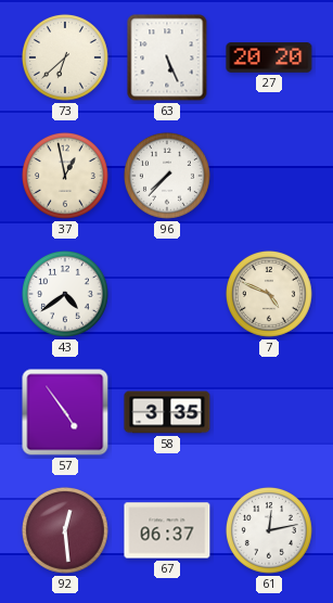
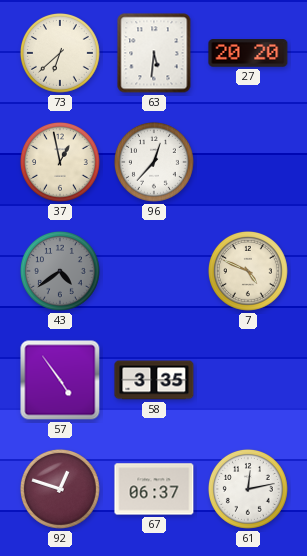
63: 5:26 -> 5:31
96: 7:37 -> 12:37
43 dial: white -> grey
92: 12:29 -> 12:48
